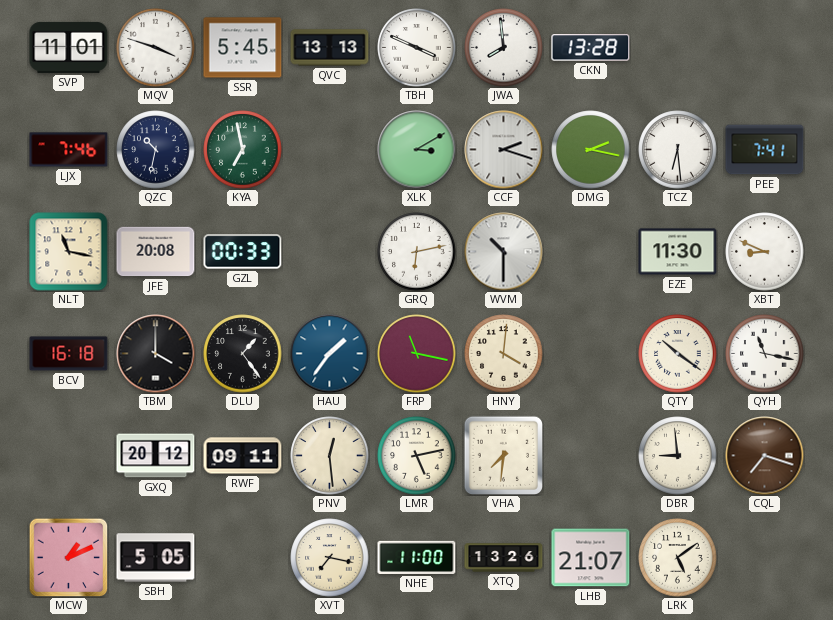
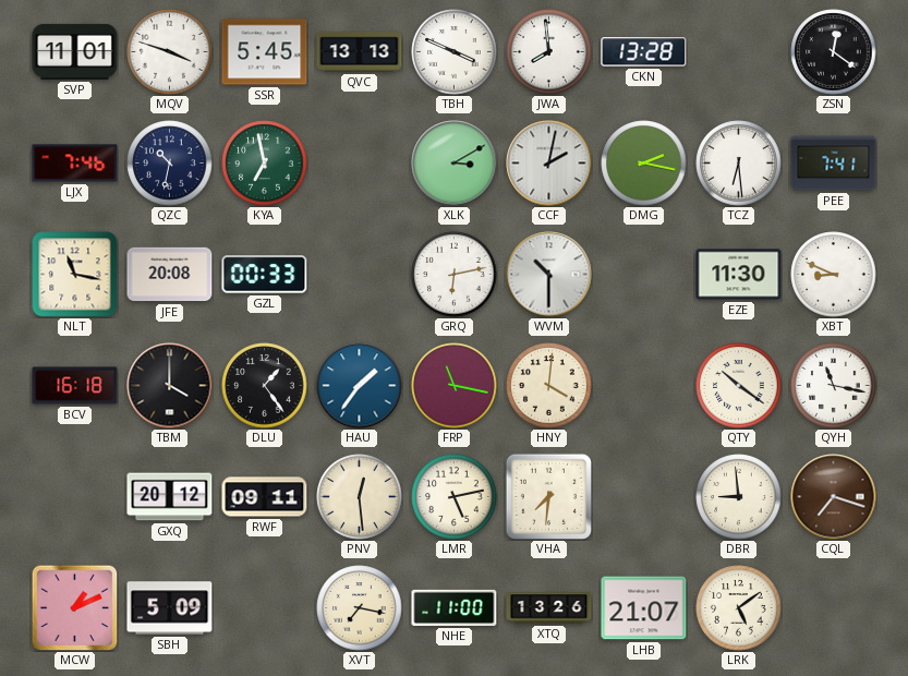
ZSN: none -> 12:21
CCF: 2:18 -> 2:02
SBH: 5:05 -> 5:09
